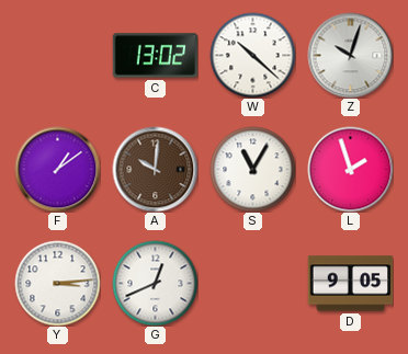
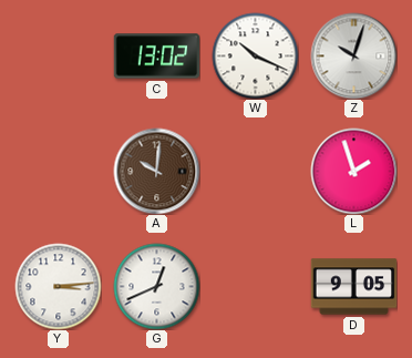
W: 10:22 -> 10:19
F: 1:09 -> none
S: 11:05 -> none
